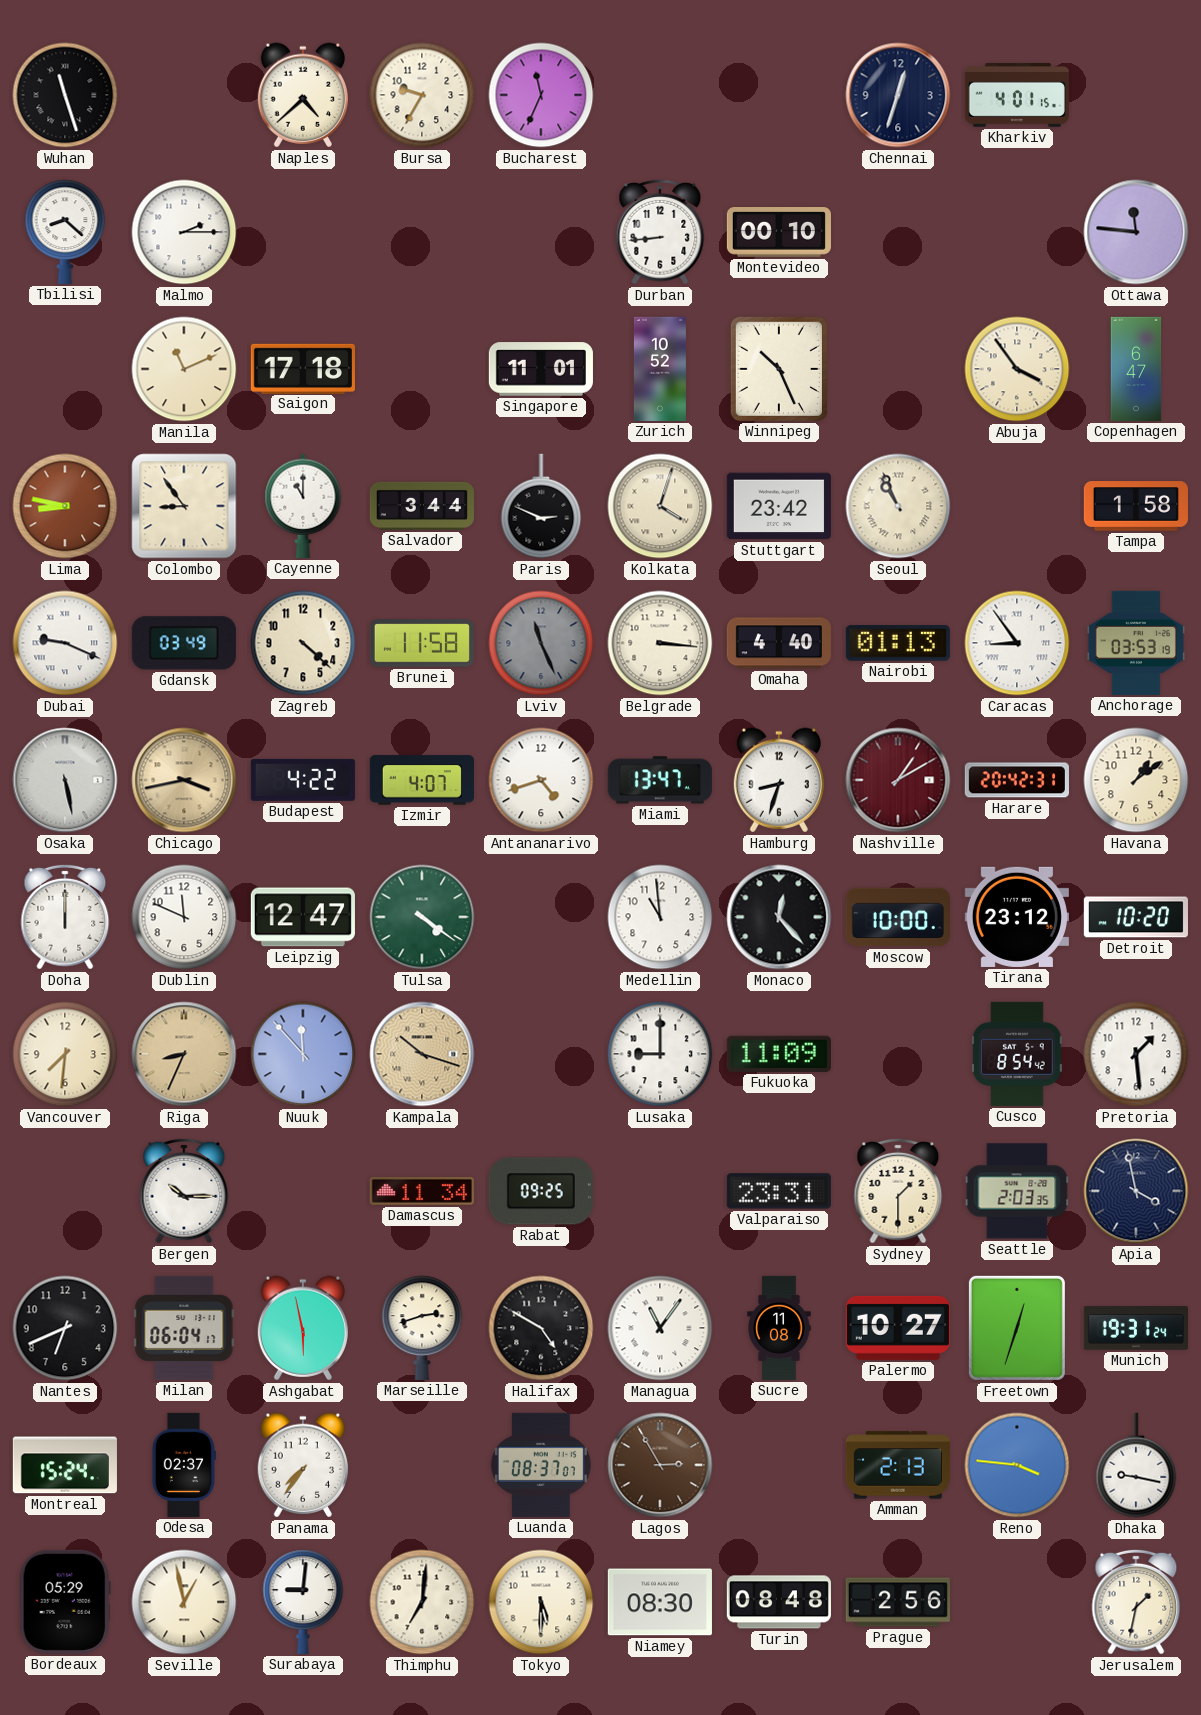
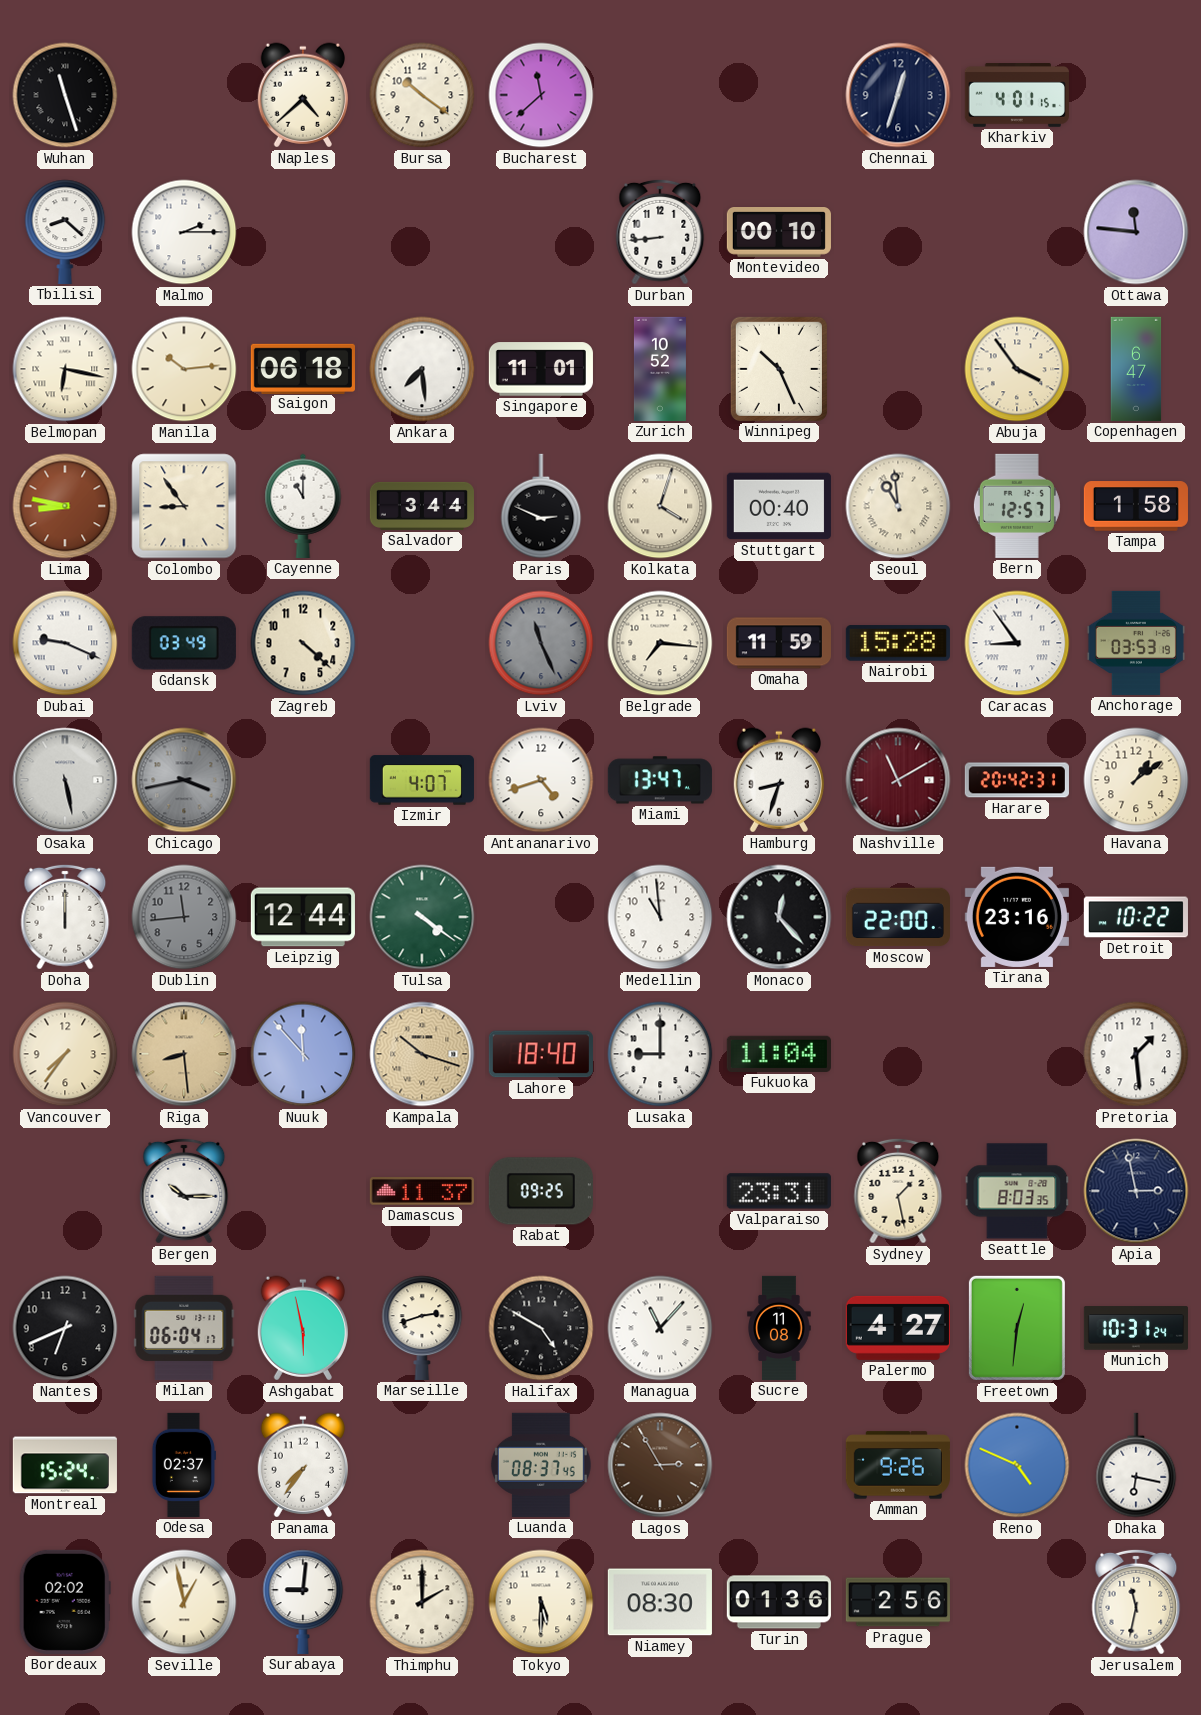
Bursa: 9:35 -> 10:21
Bucharest: 11:34 -> 11:38
Belmopan: none -> 6:17
Manila: 11:11 -> 10:14
Saigon: 17:18 -> 06:18
Ankara: none -> 7:29
Stuttgart: 23:42 -> 00:40
Seoul: 10:56 -> 10:59
Bern: none -> 12:57
Brunei: 11:58 -> none
Belgrade: 3:16 -> 7:16
Omaha: 4:40 -> 11:59
Nairobi: 01:13 -> 15:28
Chicago dial: champagne -> grey
Budapest: 4:22 -> none
Nashville: 1:10 -> 11:10
Dublin: 11:49 -> 11:44
Dublin dial: white -> grey
Leipzig: 12:47 -> 12:44
Moscow: 10:00 -> 22:00
Tirana: 23:12 -> 23:16
Detroit: 10:20 -> 10:22
Vancouver: 7:31 -> 7:36
Riga: 8:34 -> 8:29
Lahore: none -> 18:40
Fukuoka: 11:09 -> 11:04
Cusco: 8:54 -> none
Damascus: 11:34 -> 11:37
Sydney: 1:30 -> 1:28
Seattle: 2:03 -> 8:03
Apia: 3:58 -> 2:58
Managua: 11:06 -> 11:07
Palermo: 10:27 -> 4:27
Freetown: 12:33 -> 12:31
Munich: 19:31 -> 10:31
Luanda: 08:37:07 -> 08:37:45
Amman: 2:13 -> 9:26
Reno: 3:46 -> 4:49
Dhaka: 9:17 -> 6:17
Bordeaux: 05:29 -> 02:02
Thimphu: 7:01 -> 2:00
Turin: 08:48 -> 01:36
Jerusalem: 1:32 -> 11:32
